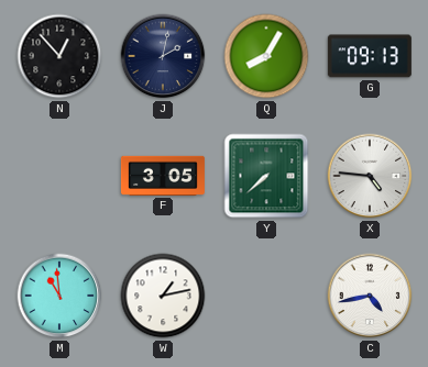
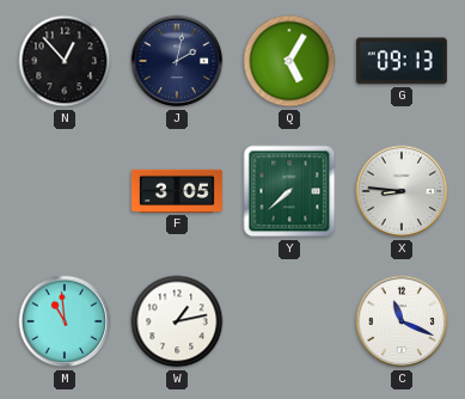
Q: 8:05 -> 5:05
X: 4:46 -> 8:46
C: 4:43 -> 11:19
